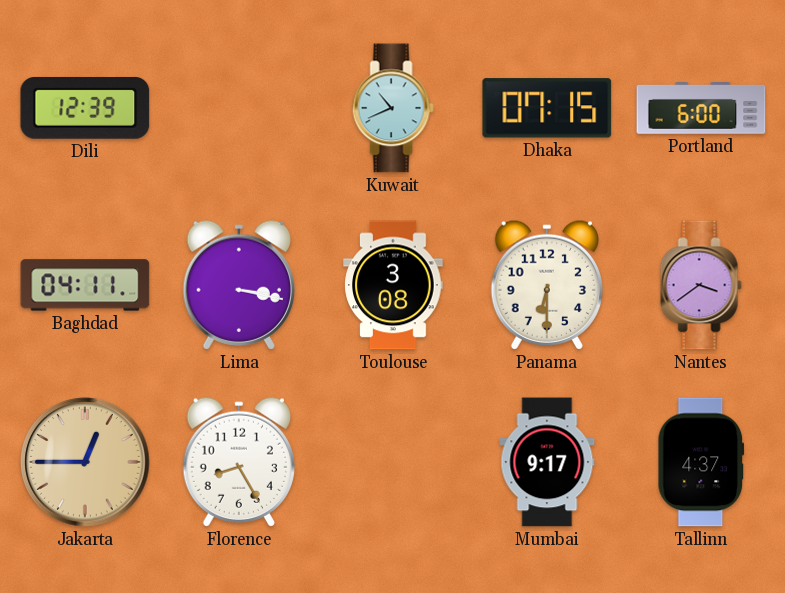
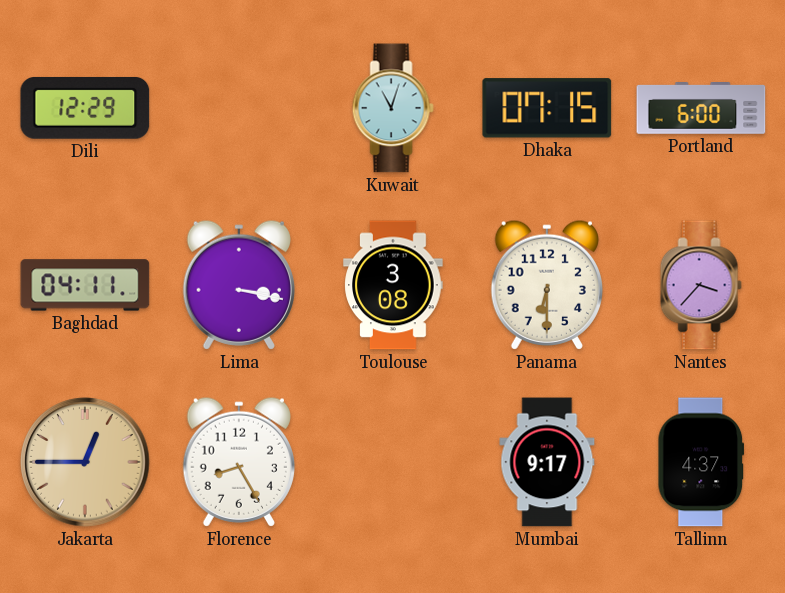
Dili: 12:39 -> 12:29
Kuwait: 10:41 -> 11:03
Nantes: 3:39 -> 3:37
